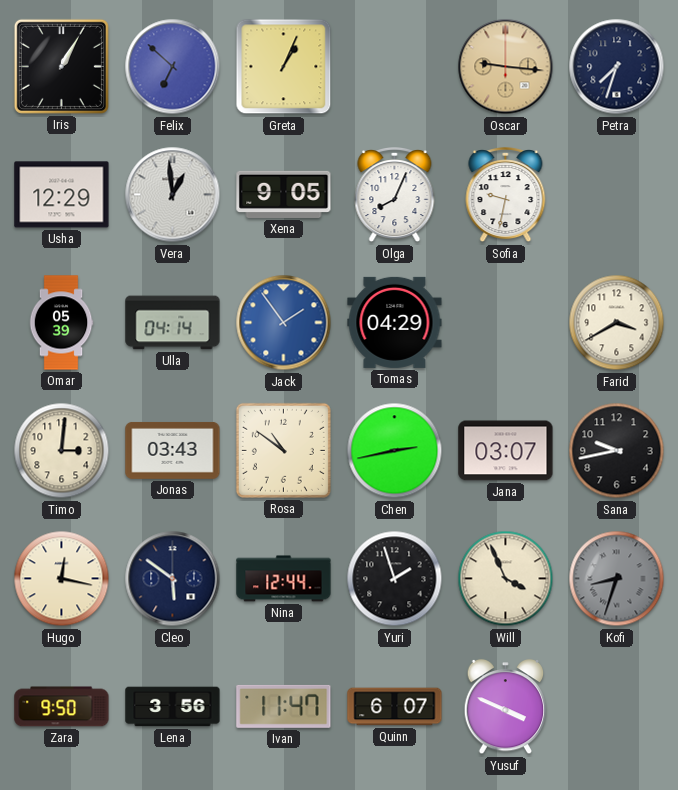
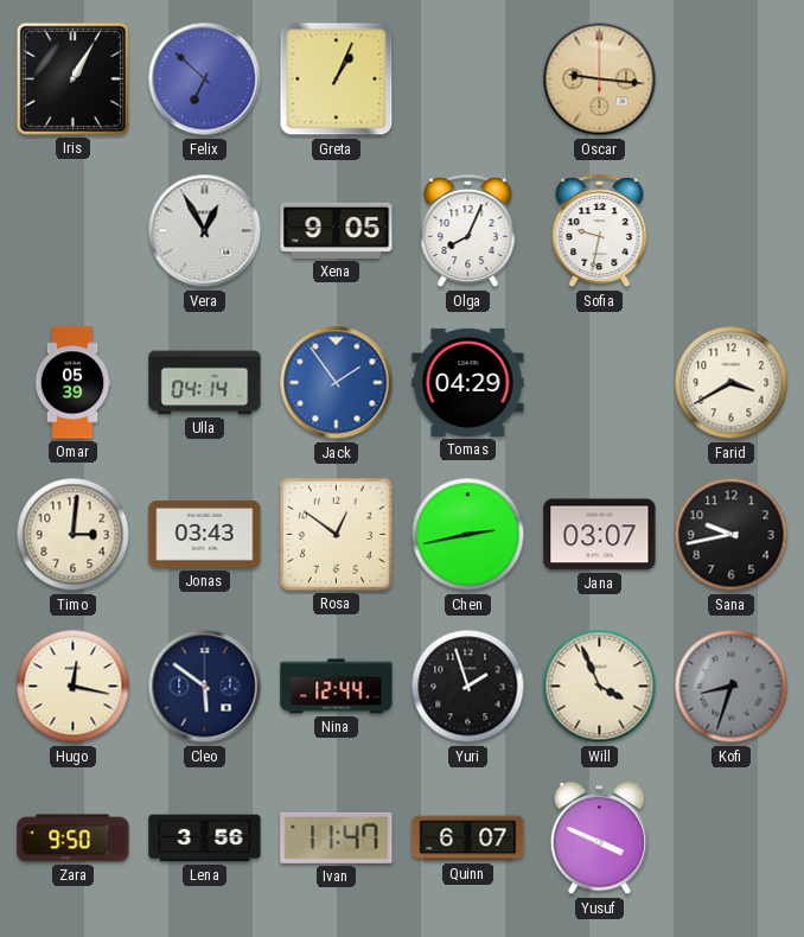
Petra: 7:33 -> none
Usha: 12:29 -> none
Vera: 12:59 -> 12:55
Rosa: 10:51 -> 12:51
